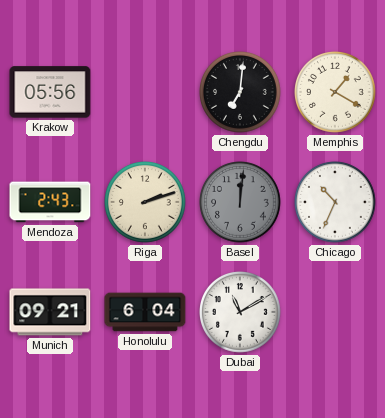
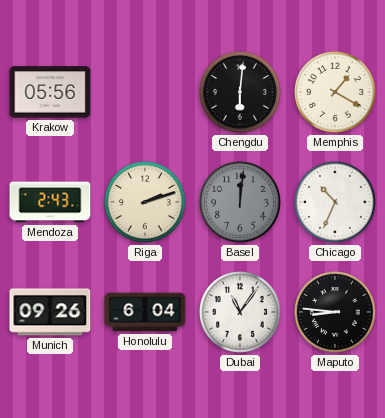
Chengdu: 7:01 -> 6:01
Munich: 09:21 -> 09:26
Dubai: 11:10 -> 11:06
Maputo: none -> 8:46
